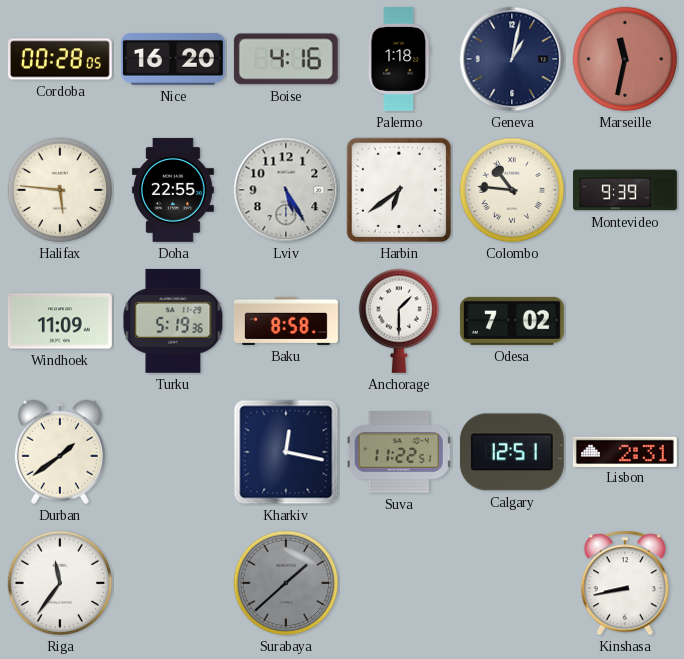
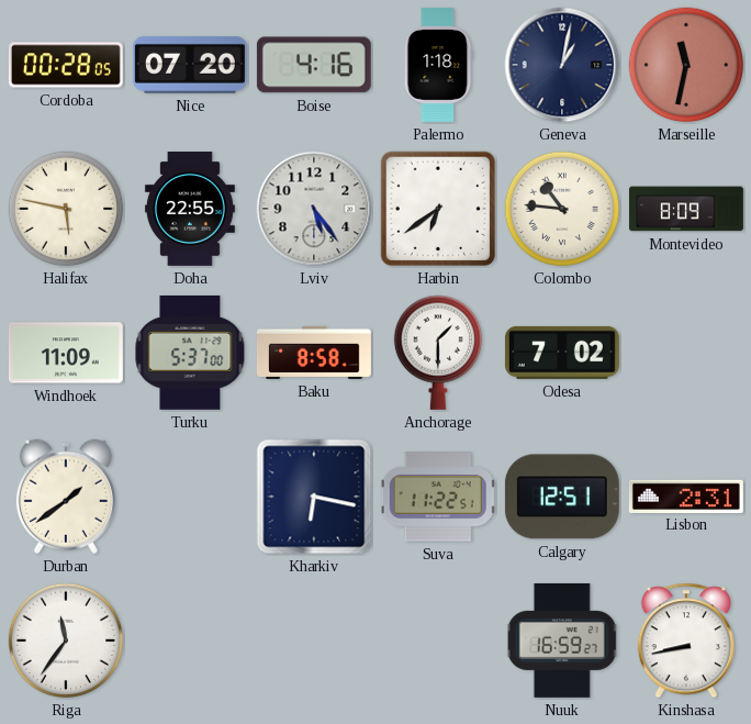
Nice: 16:20 -> 07:20
Halifax: 5:46 -> 5:47
Lviv: 5:25 -> 5:24
Montevideo: 9:39 -> 8:09
Turku: 5:19 -> 5:37
Kharkiv: 12:17 -> 6:17
Surabaya: 1:38 -> none
Nuuk: none -> 16:59
